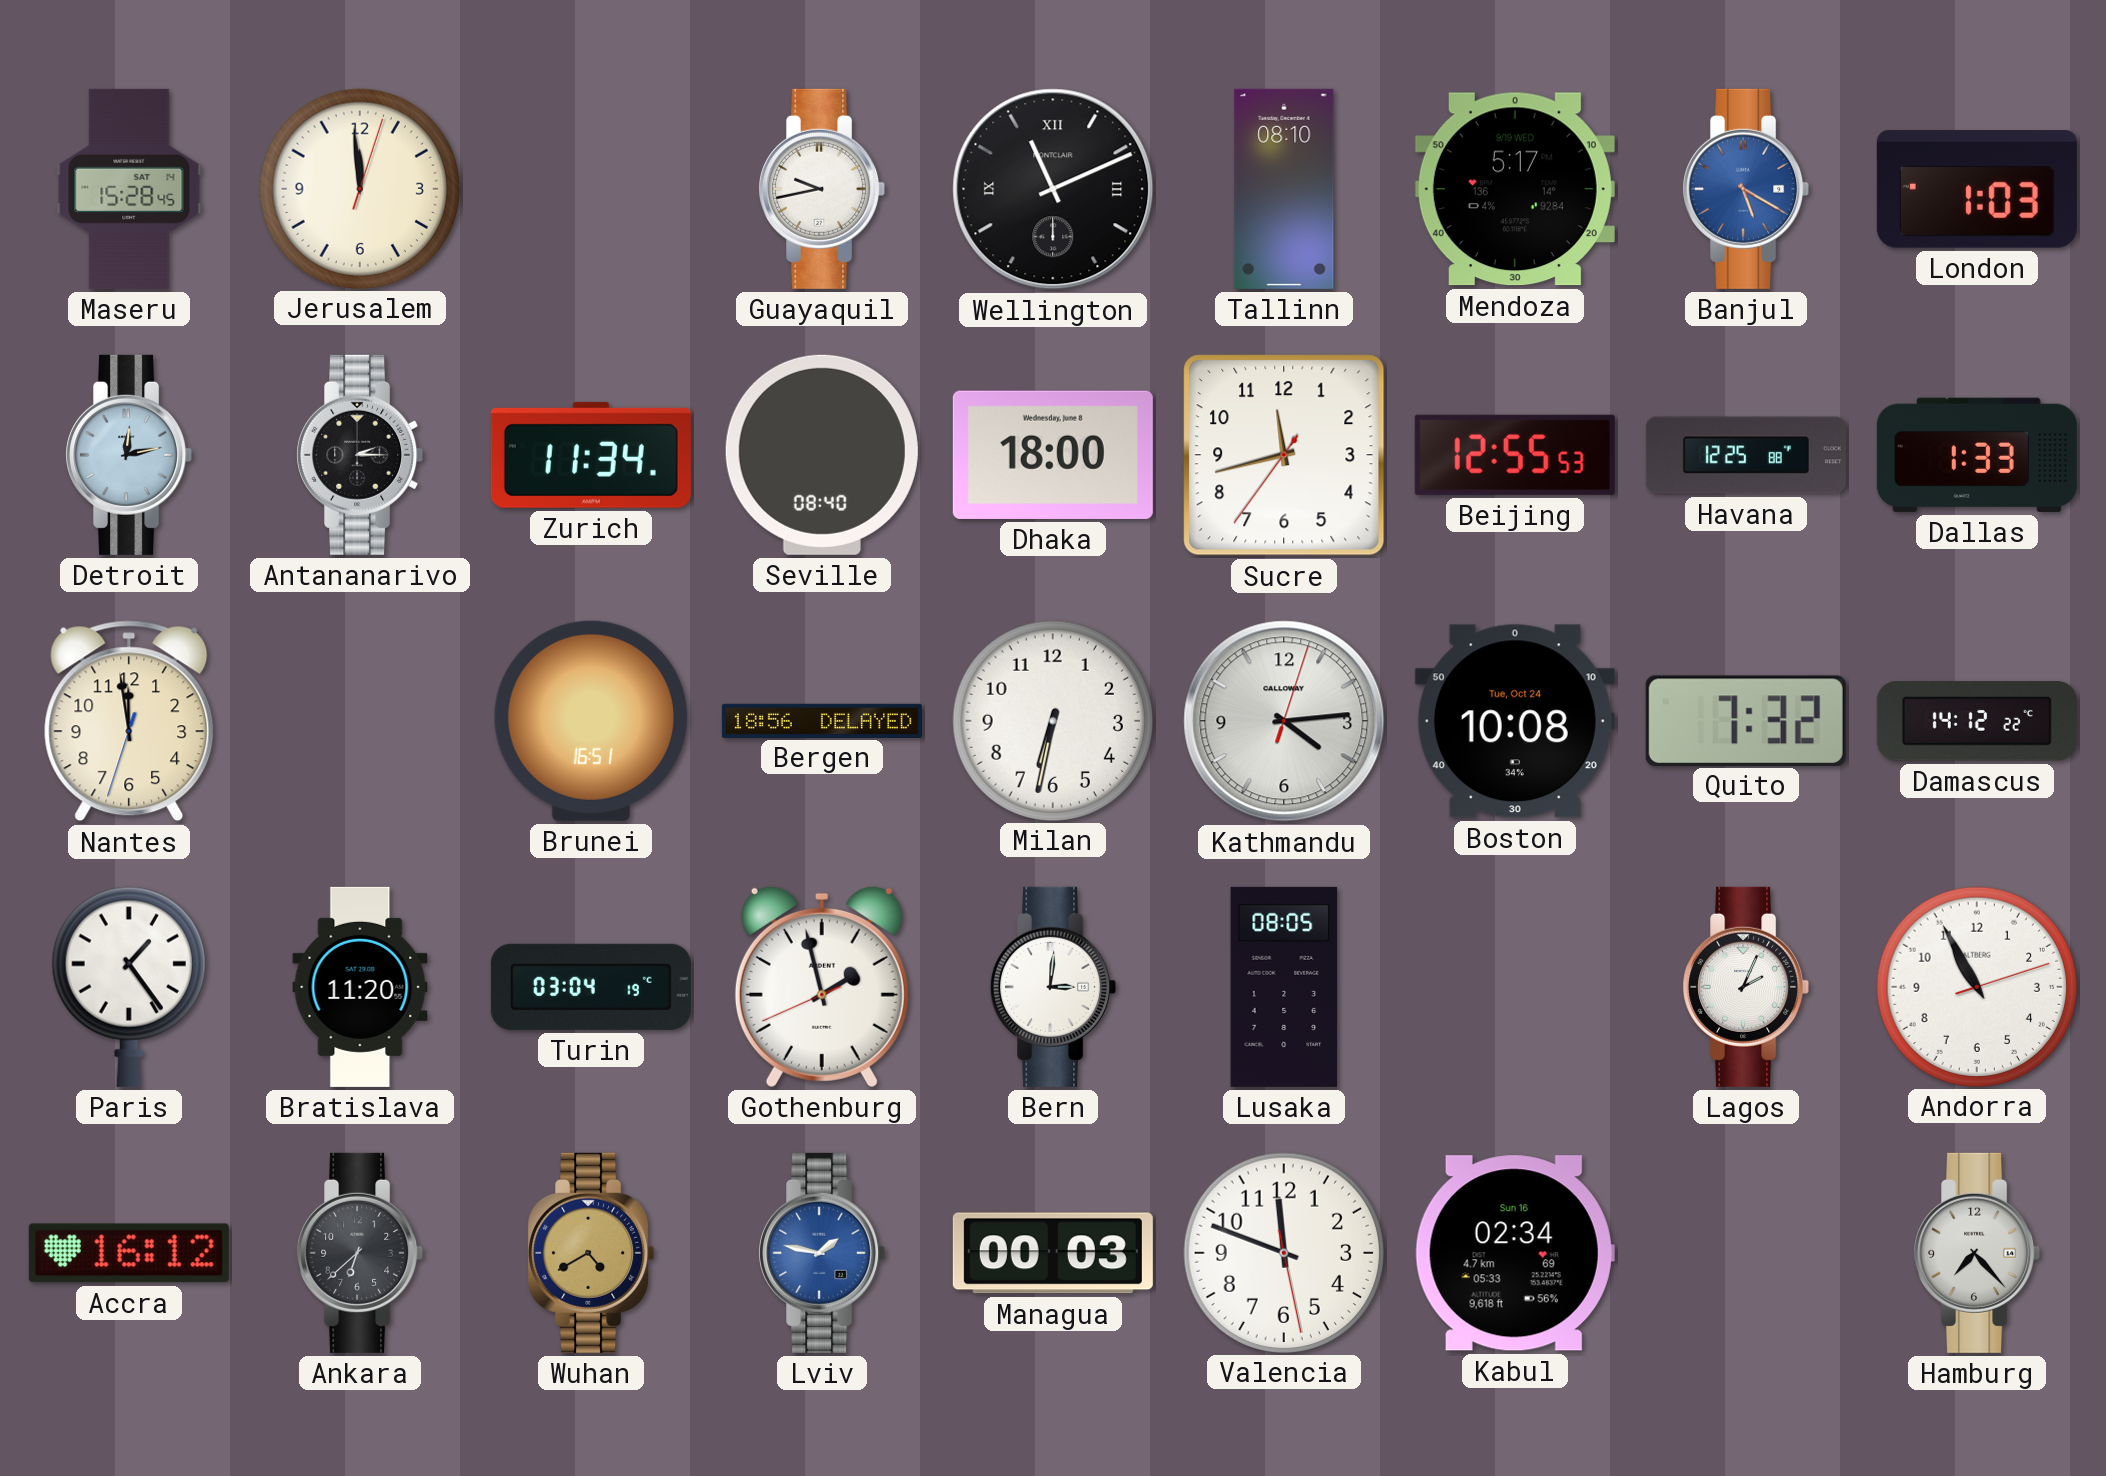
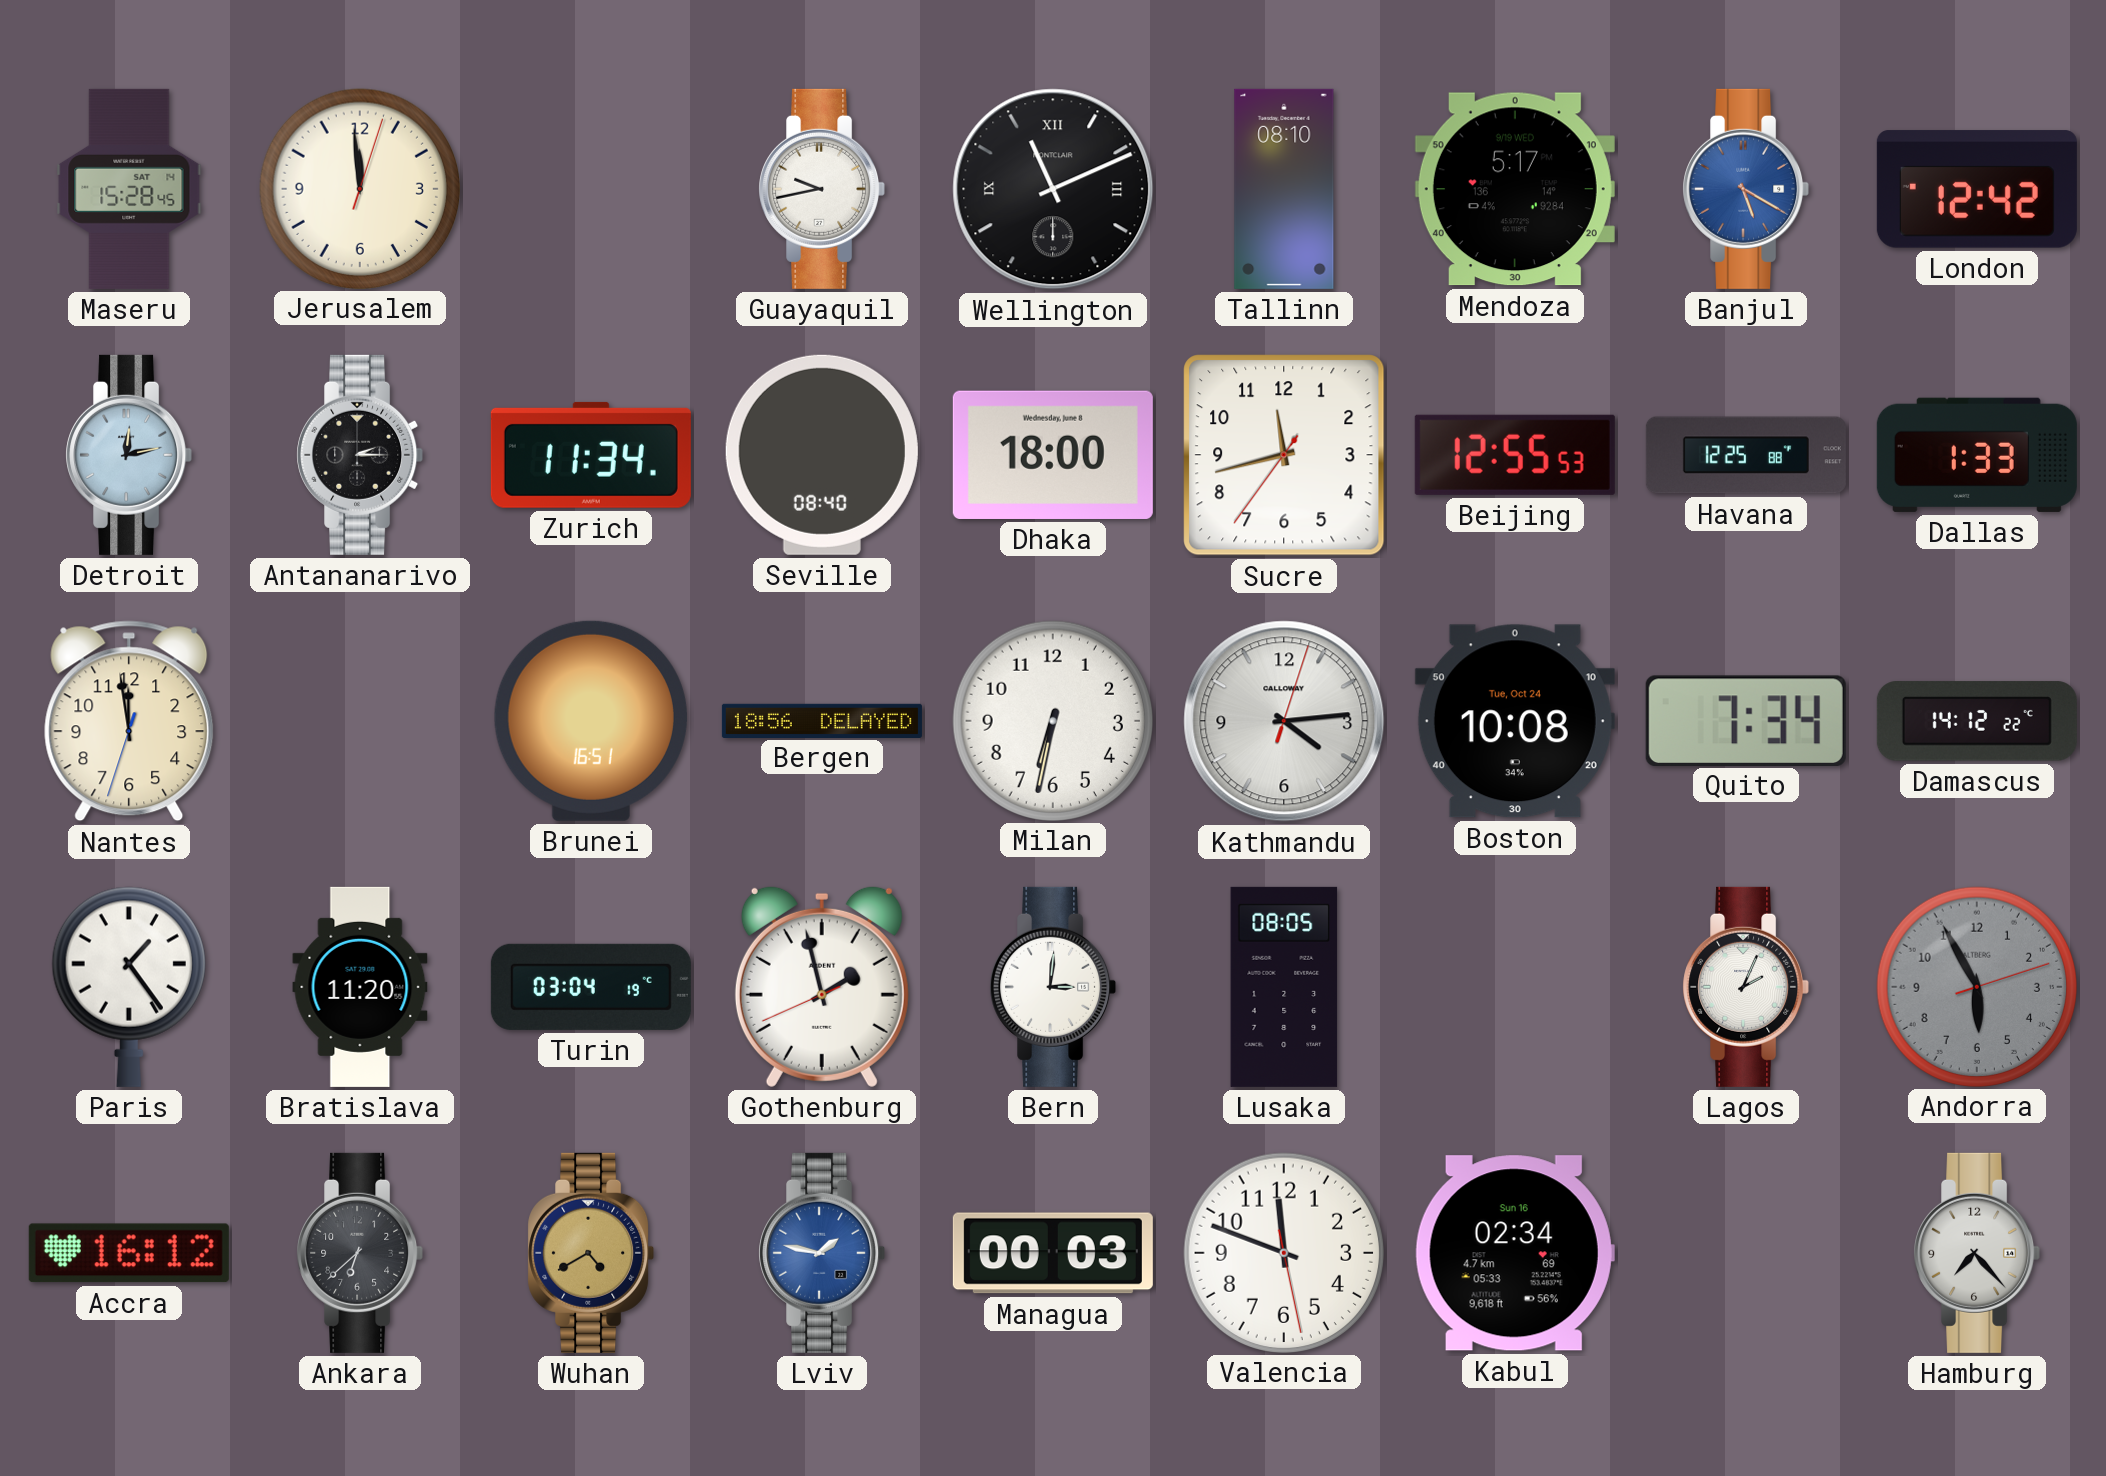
London: 1:03 -> 12:42
Quito: 7:32 -> 7:34
Andorra: 10:55 -> 5:55
Andorra dial: white -> grey
